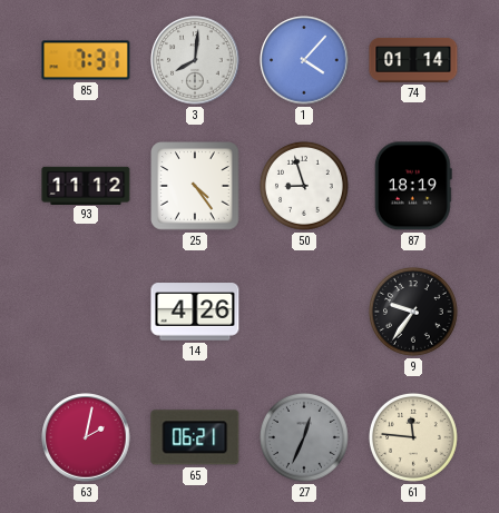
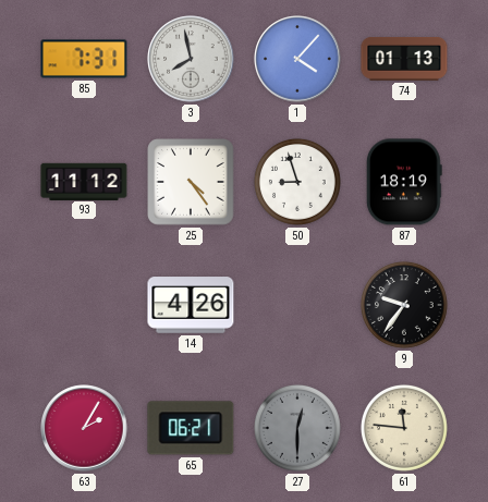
3: 8:01 -> 7:58
74: 01:14 -> 01:13
63: 2:02 -> 2:05
27: 12:34 -> 12:30
